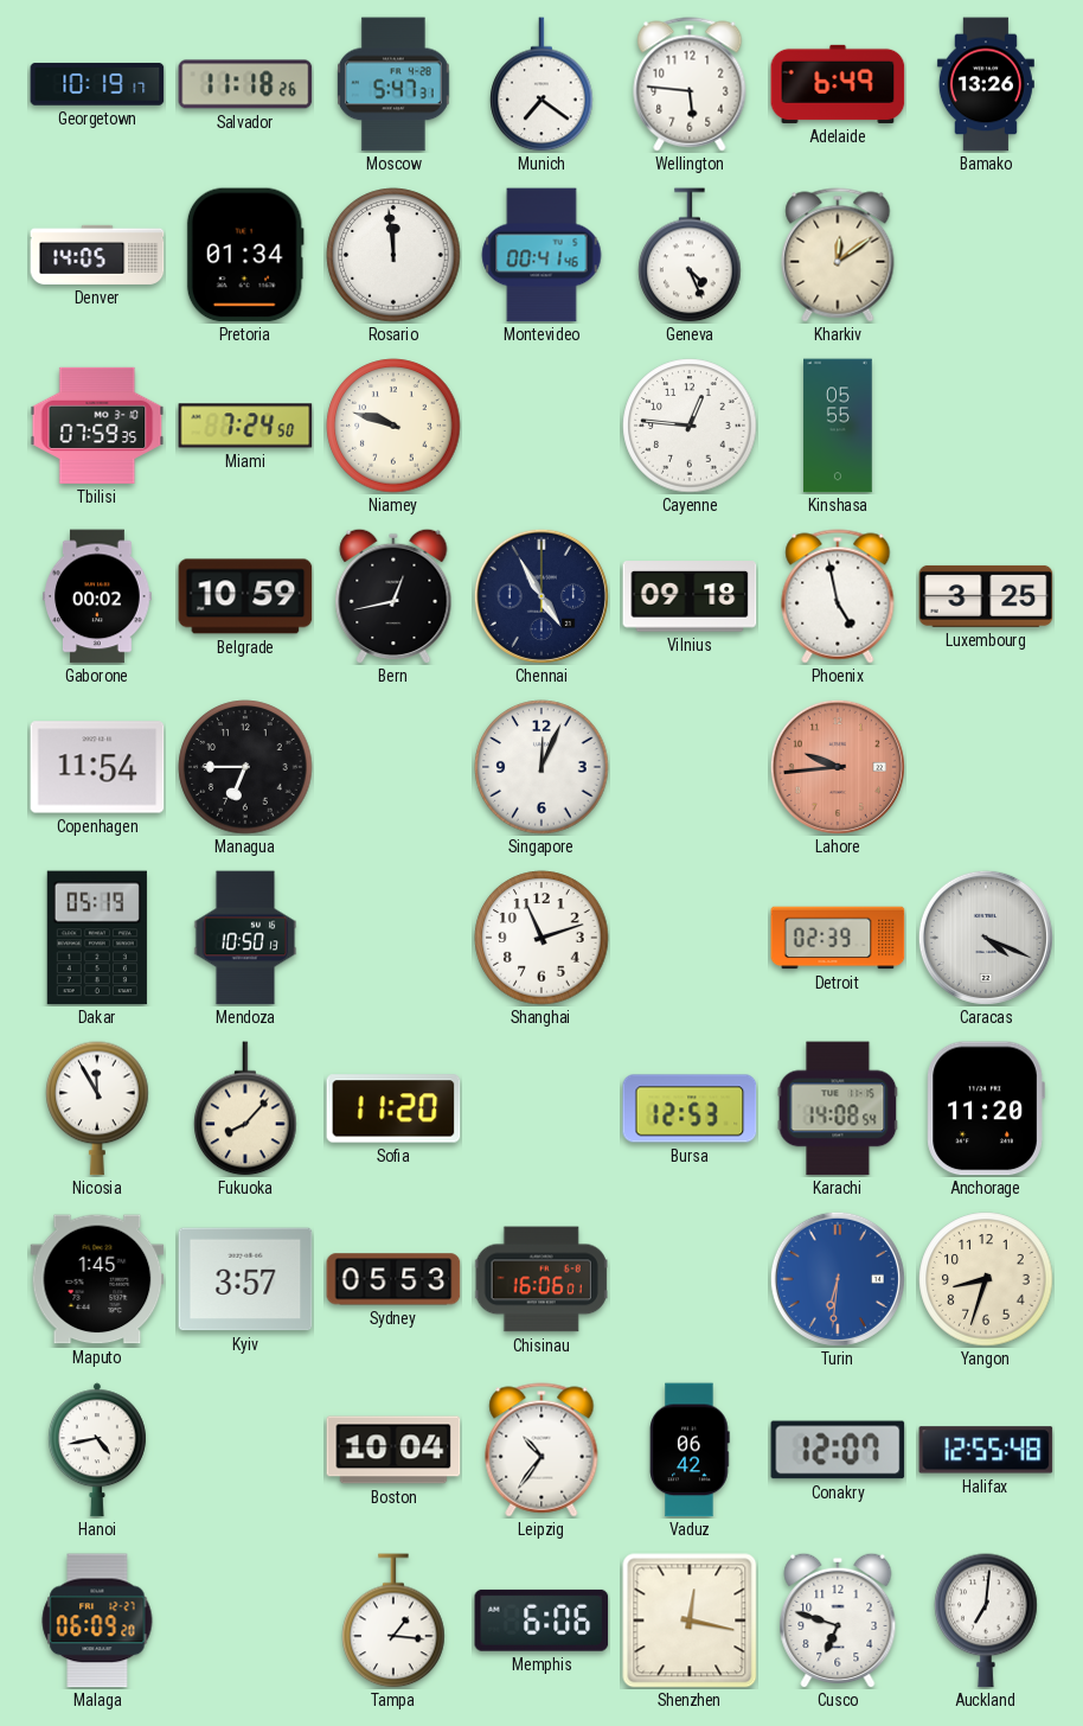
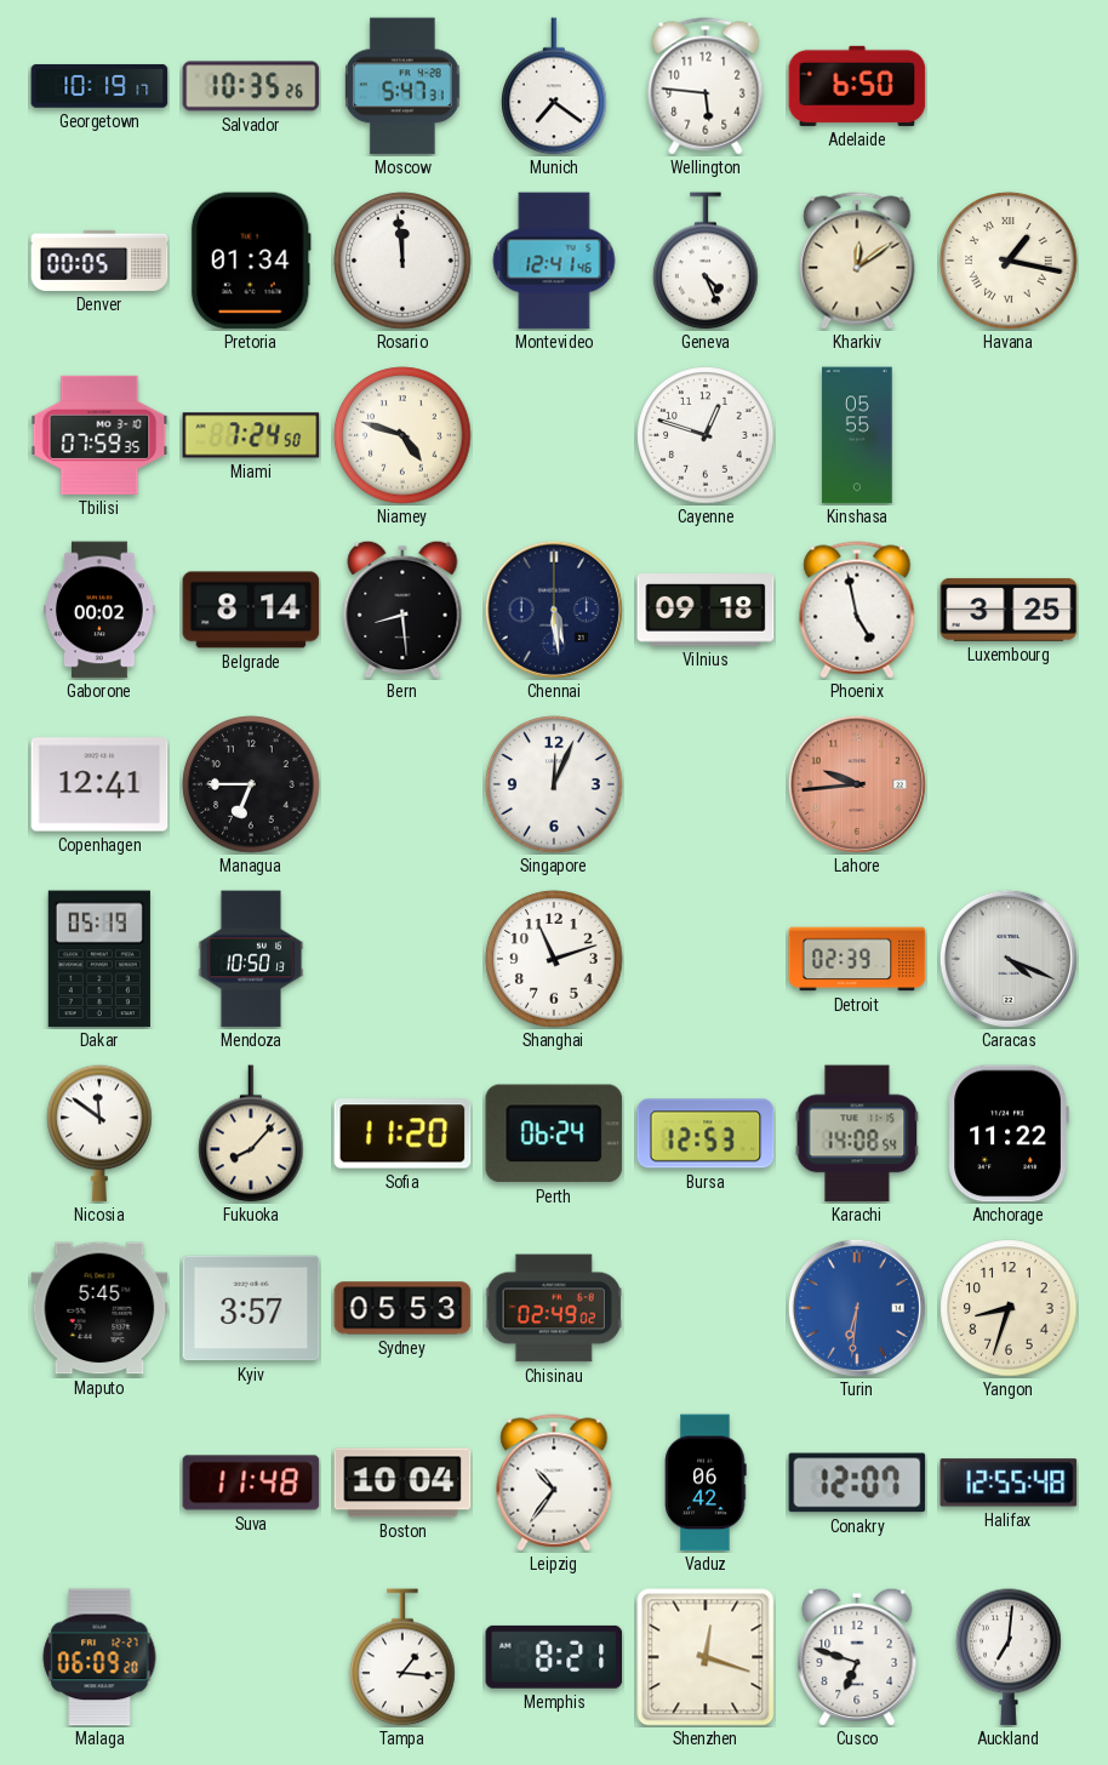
Salvador: 11:18 -> 10:35
Adelaide: 6:49 -> 6:50
Bamako: 13:26 -> none
Denver: 14:05 -> 00:05
Montevideo: 00:41 -> 12:41
Havana: none -> 1:17
Niamey: 9:48 -> 4:48
Cayenne: 12:46 -> 12:48
Belgrade: 10:59 -> 8:14
Bern: 12:43 -> 8:29
Chennai: 4:55 -> 5:29
Copenhagen: 11:54 -> 12:41
Nicosia: 11:55 -> 11:51
Perth: none -> 06:24
Anchorage: 11:20 -> 11:22
Maputo: 1:45 -> 5:45
Chisinau: 16:06 -> 02:49
Hanoi: 4:43 -> none
Suva: none -> 11:48
Memphis: 6:06 -> 8:21
Shenzhen: 12:17 -> 12:18
